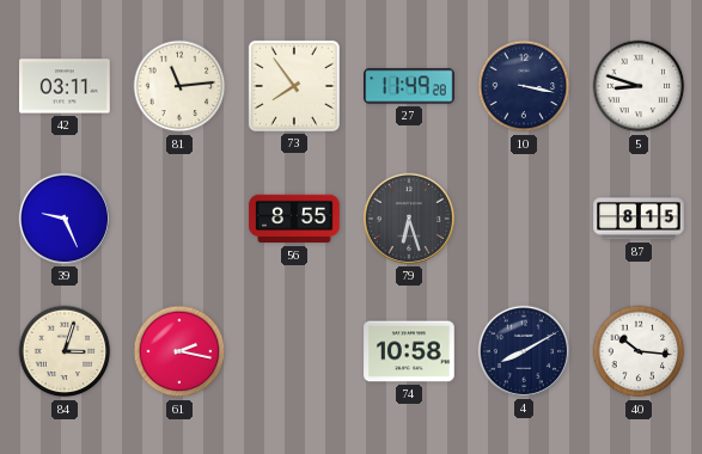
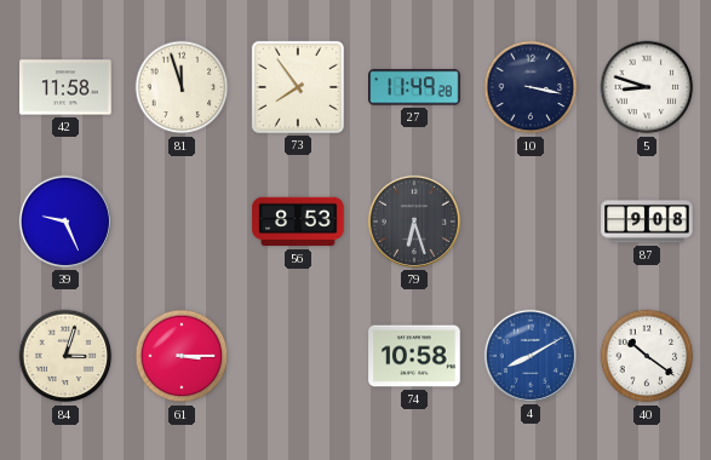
42: 03:11 -> 11:58
81: 11:14 -> 11:57
56: 8:55 -> 8:53
87: 8:15 -> 9:08
61: 2:17 -> 3:15
4 dial: navy -> blue
40: 10:16 -> 10:21
